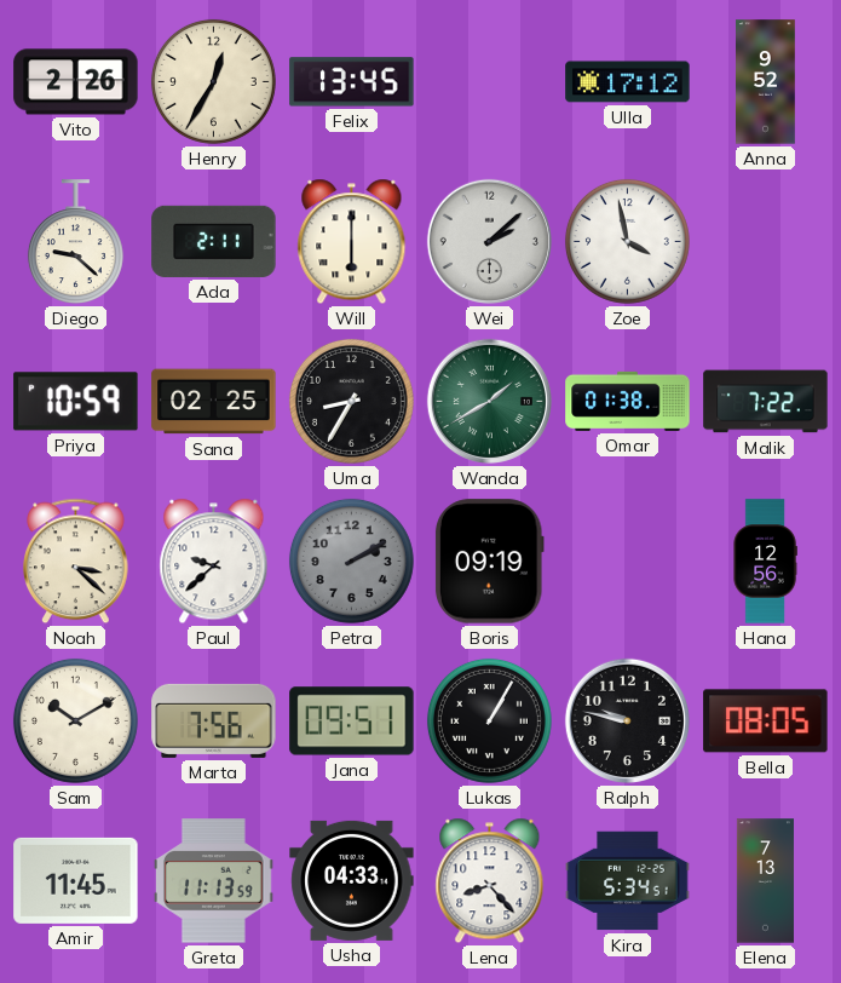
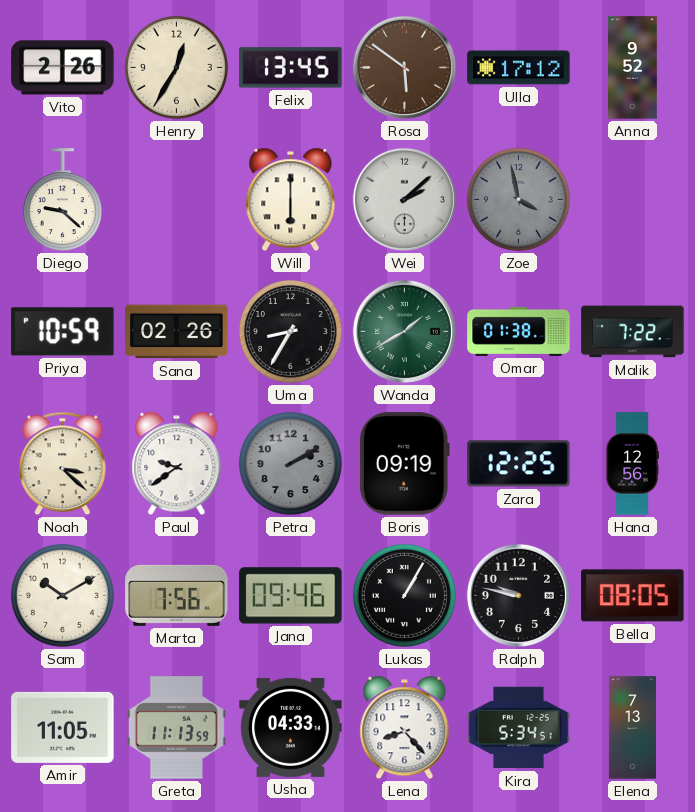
Rosa: none -> 5:51
Ada: 2:11 -> none
Zoe dial: white -> grey
Sana: 02:25 -> 02:26
Paul: 9:38 -> 9:39
Zara: none -> 12:25
Jana: 09:51 -> 09:46
Amir: 11:45 -> 11:05
